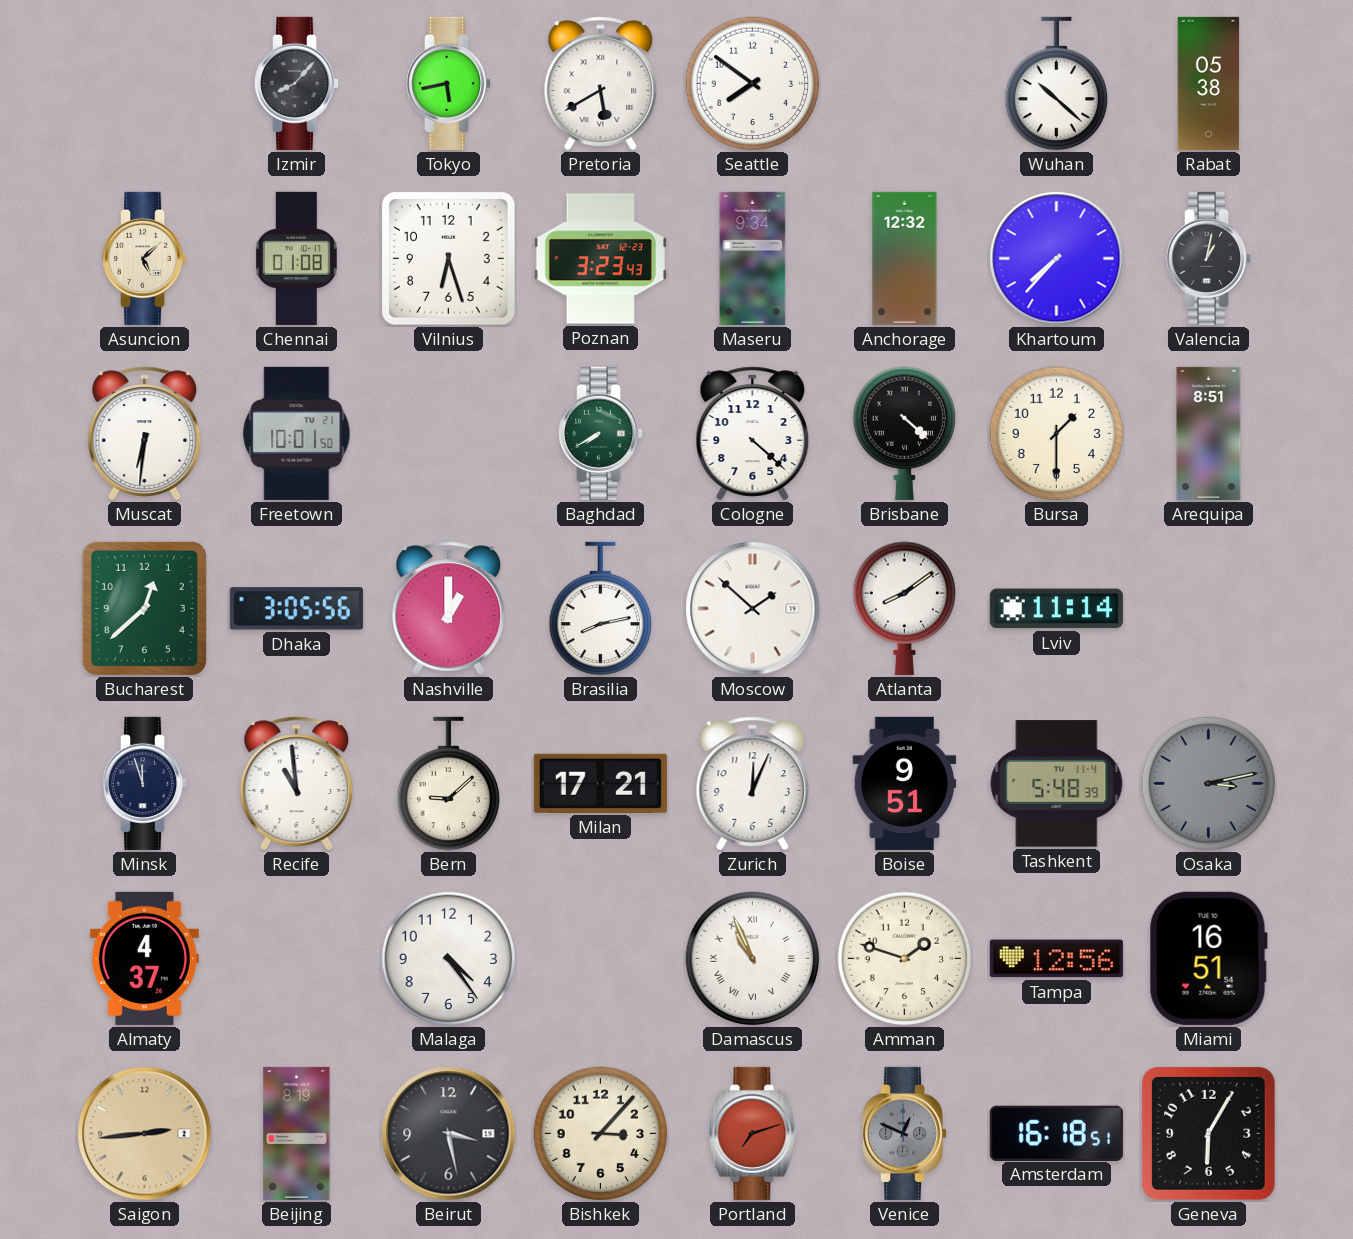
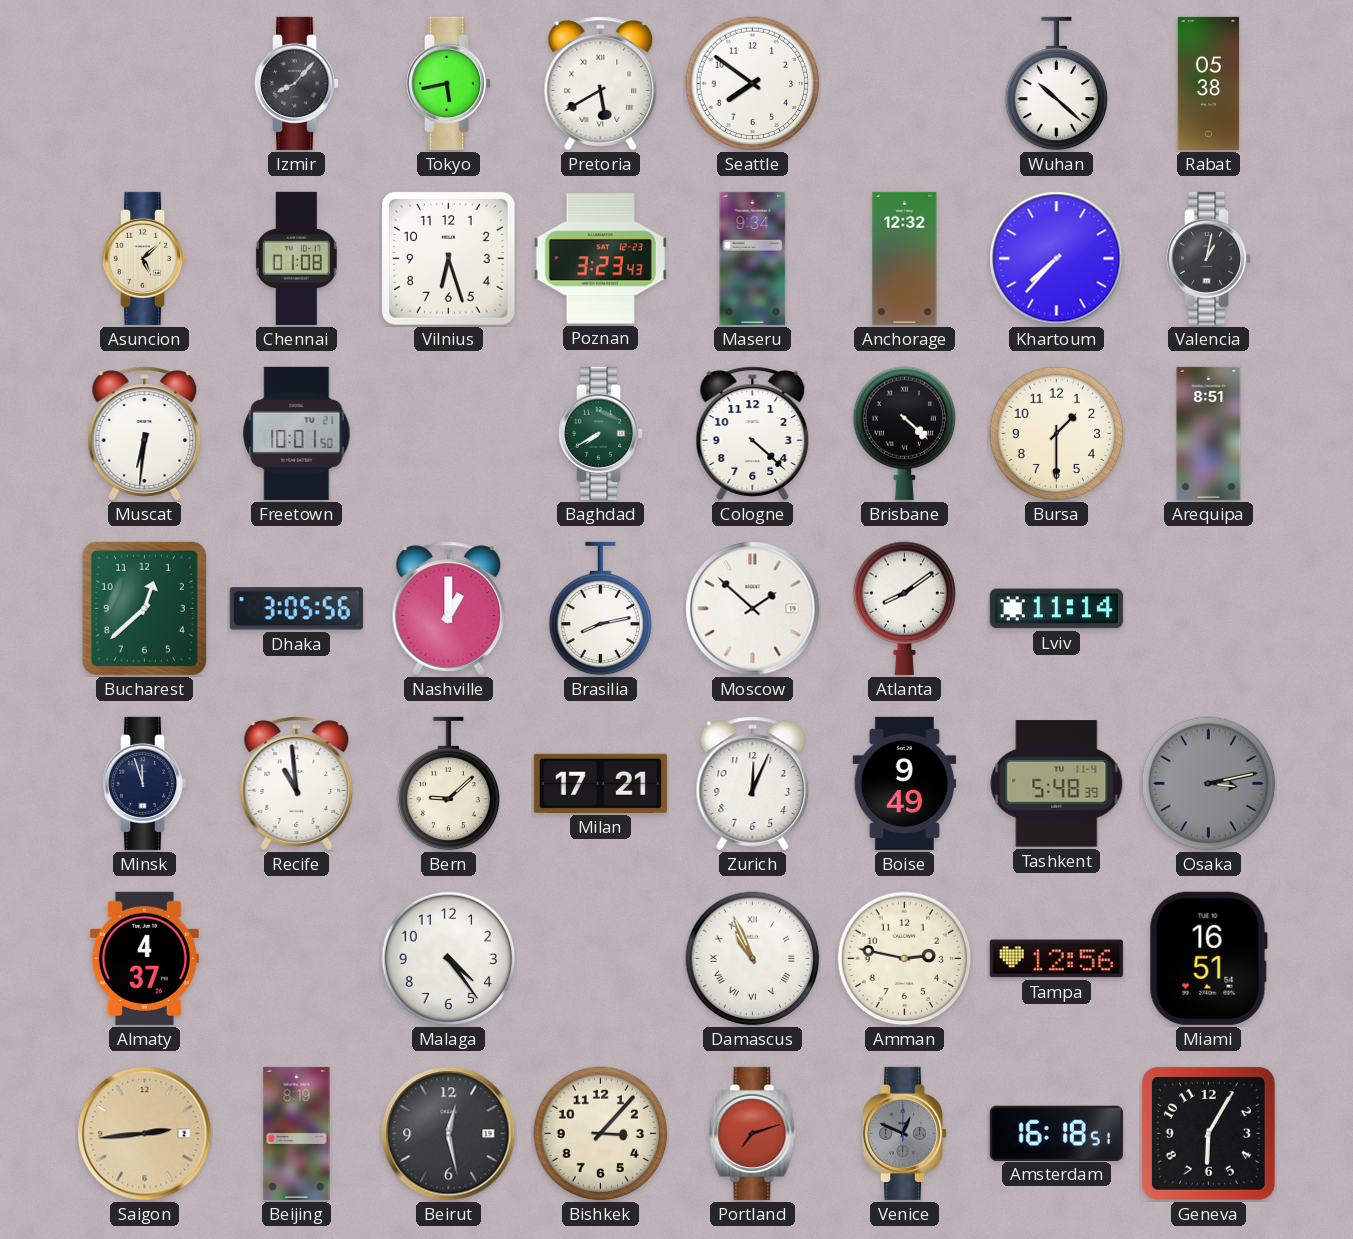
Boise: 9:51 -> 9:49
Amman: 1:48 -> 2:47
Beirut: 3:28 -> 12:28
